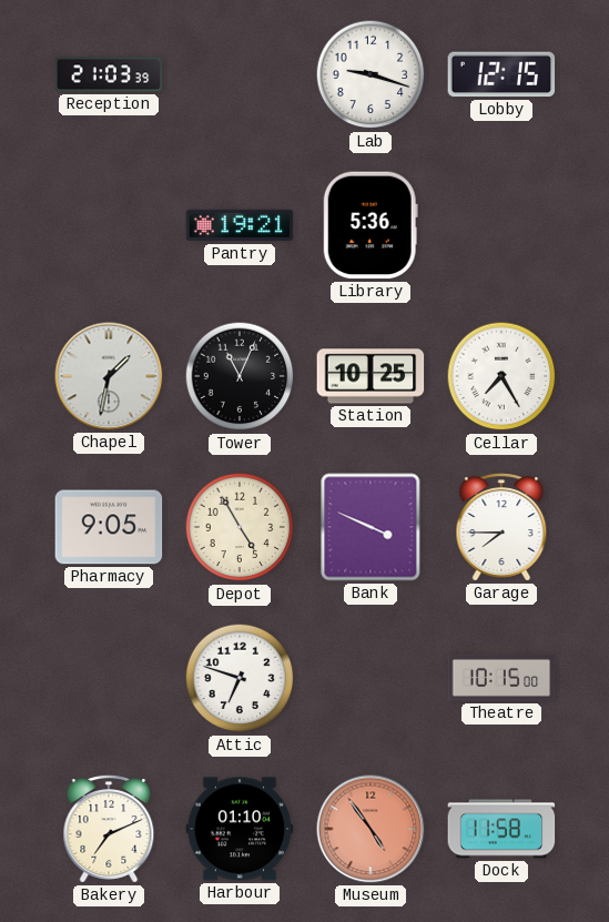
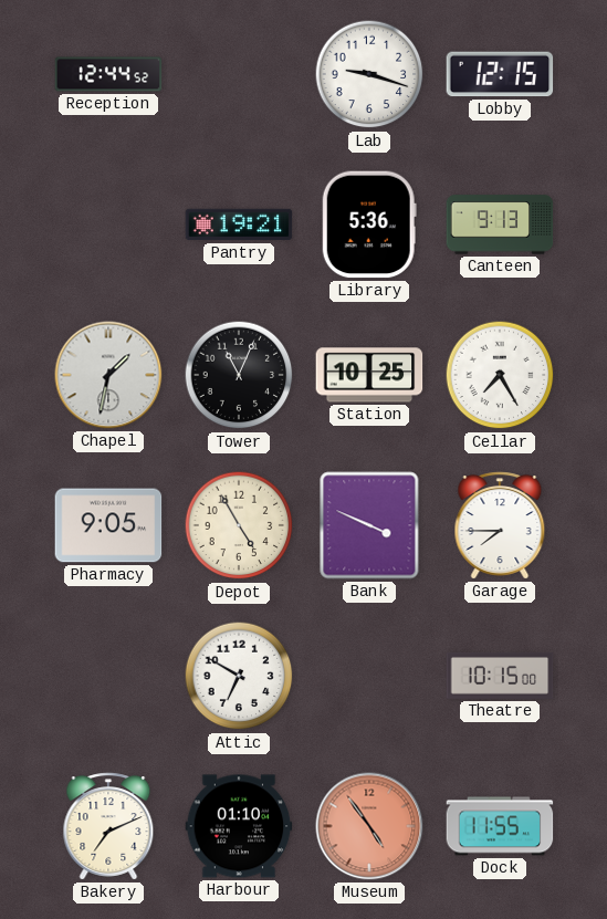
Reception: 21:03 -> 12:44
Canteen: none -> 9:13
Attic: 6:48 -> 6:50
Dock: 11:58 -> 11:55
